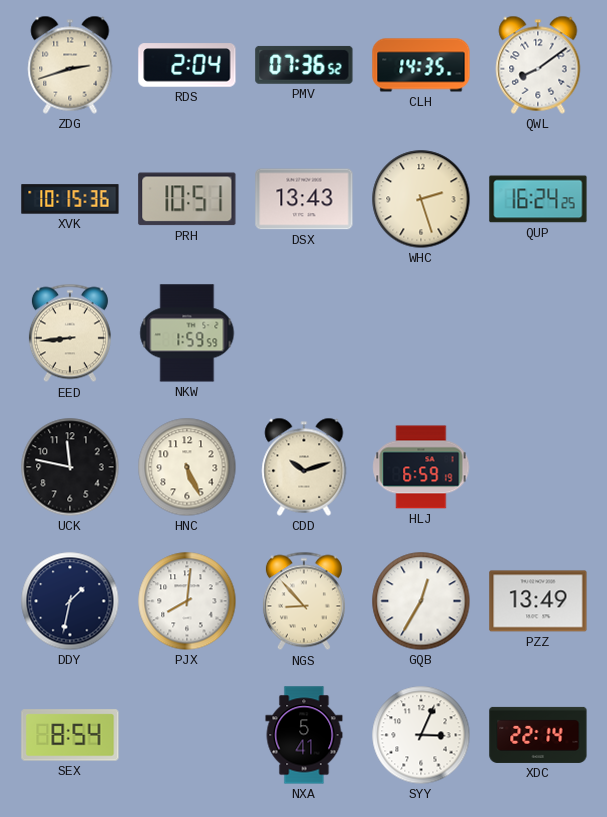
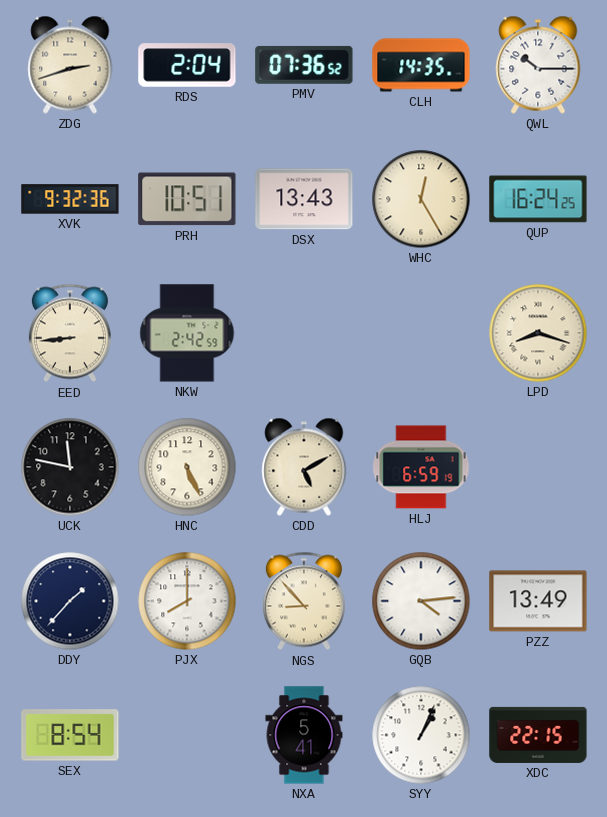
QWL: 8:09 -> 10:15
XVK: 10:15 -> 9:32
WHC: 2:27 -> 12:25
NKW: 1:59 -> 2:42
LPD: none -> 8:18
CDD: 10:12 -> 5:10
DDY: 1:32 -> 1:37
PJX: 8:01 -> 8:00
GQB: 12:35 -> 4:14
SYY: 3:04 -> 1:04
XDC: 22:14 -> 22:15
